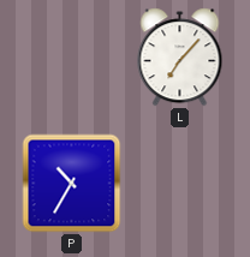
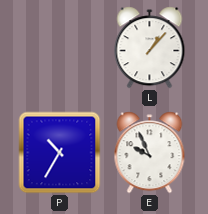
L: 7:07 -> 1:07
E: none -> 9:56
